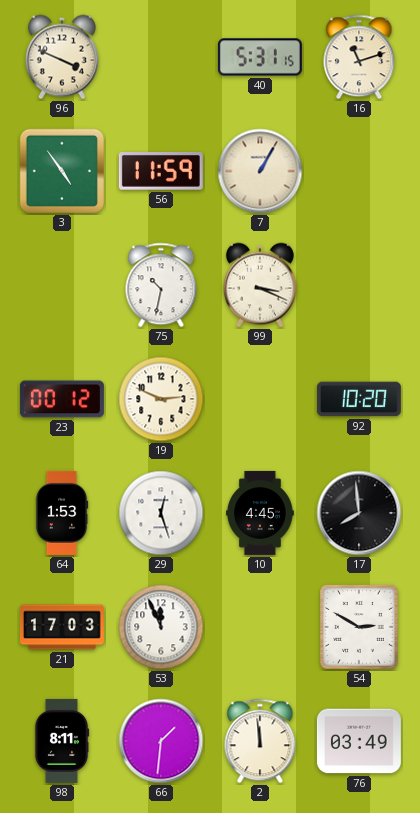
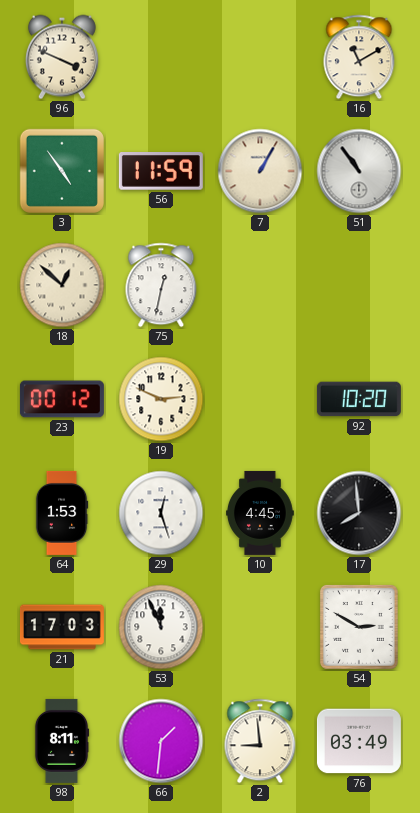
40: 5:31 -> none
16: 11:12 -> 11:10
51: none -> 10:54
18: none -> 12:52
75: 10:32 -> 12:32
99: 3:19 -> none
2: 11:59 -> 8:59
